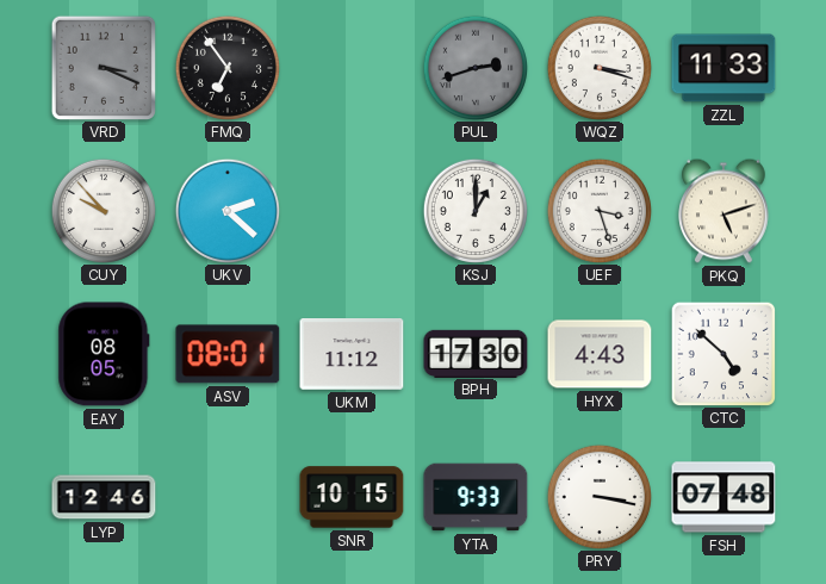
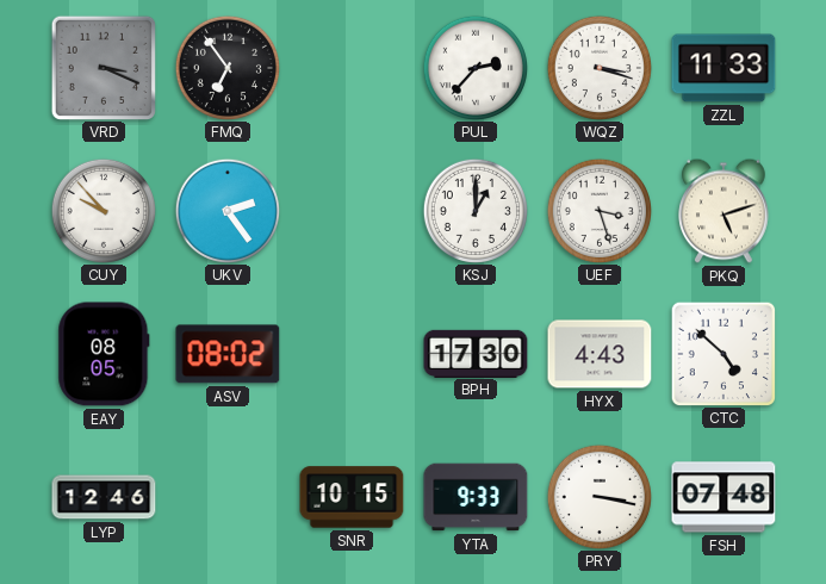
PUL: 2:42 -> 2:37
PUL dial: grey -> white
UKV: 2:22 -> 2:24
ASV: 08:01 -> 08:02
UKM: 11:12 -> none
